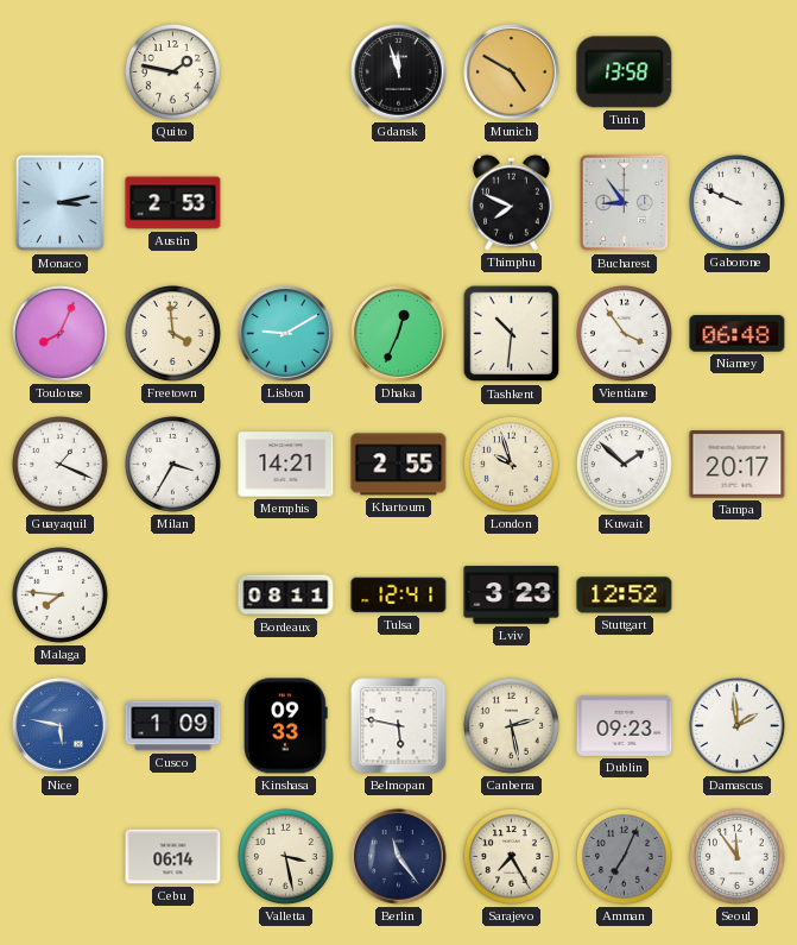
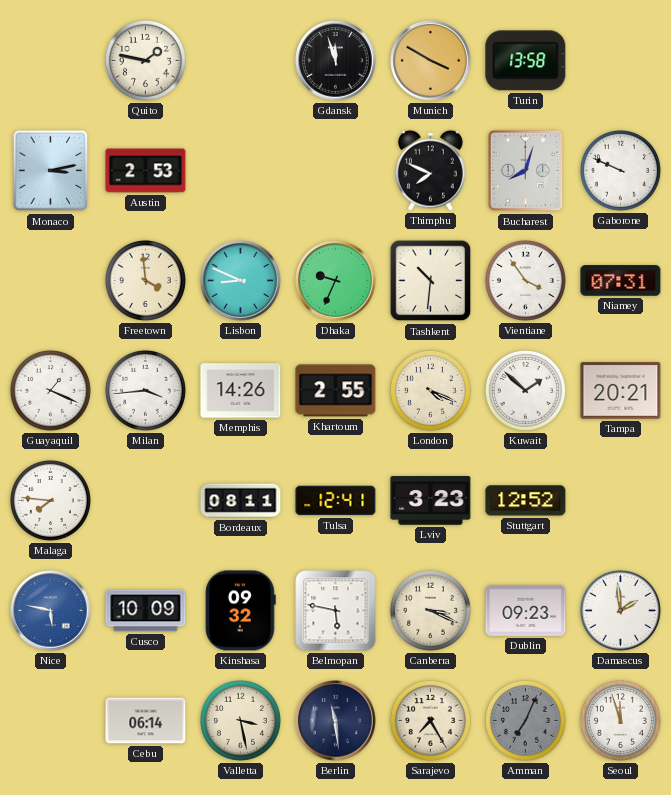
Munich: 4:50 -> 3:50
Bucharest: 8:54 -> 8:03
Toulouse: 8:04 -> none
Lisbon: 9:10 -> 8:49
Dhaka: 12:34 -> 9:34
Niamey: 06:48 -> 07:31
Milan: 3:35 -> 3:44
Memphis: 14:21 -> 14:26
London: 9:57 -> 4:19
Tampa: 20:17 -> 20:21
Cusco: 1:09 -> 10:09
Kinshasa: 09:33 -> 09:32
Canberra: 2:28 -> 3:19
Berlin: 11:24 -> 11:29
Seoul: 11:54 -> 11:57
